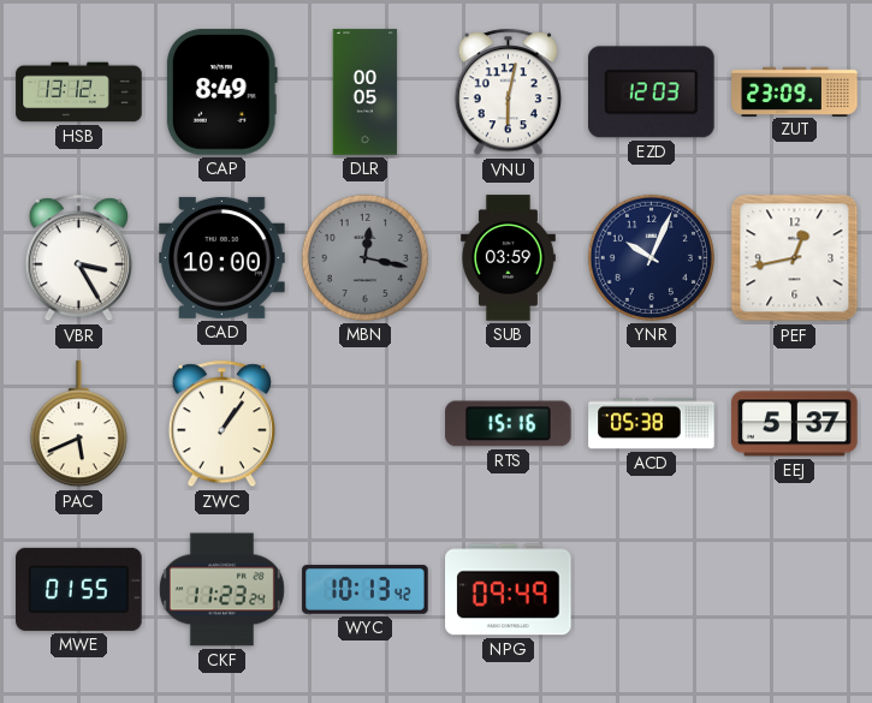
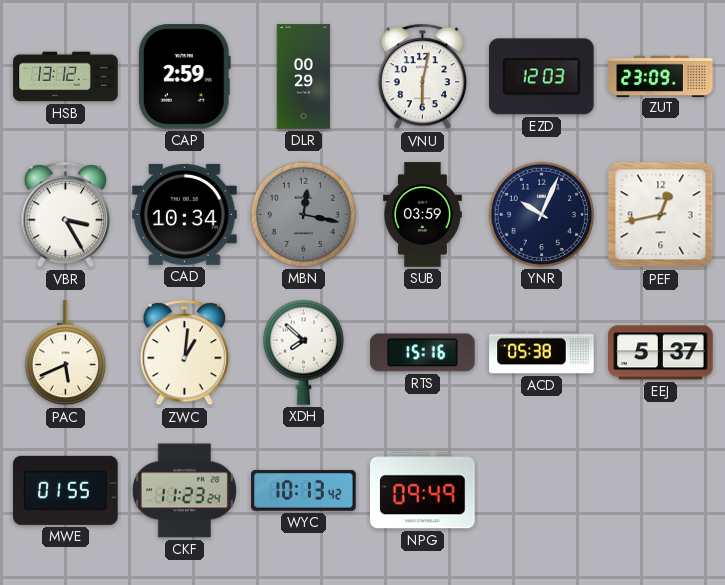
CAP: 8:49 -> 2:59
DLR: 00:05 -> 00:29
CAD: 10:00 -> 10:34
ZWC: 1:06 -> 1:01
XDH: none -> 7:52
